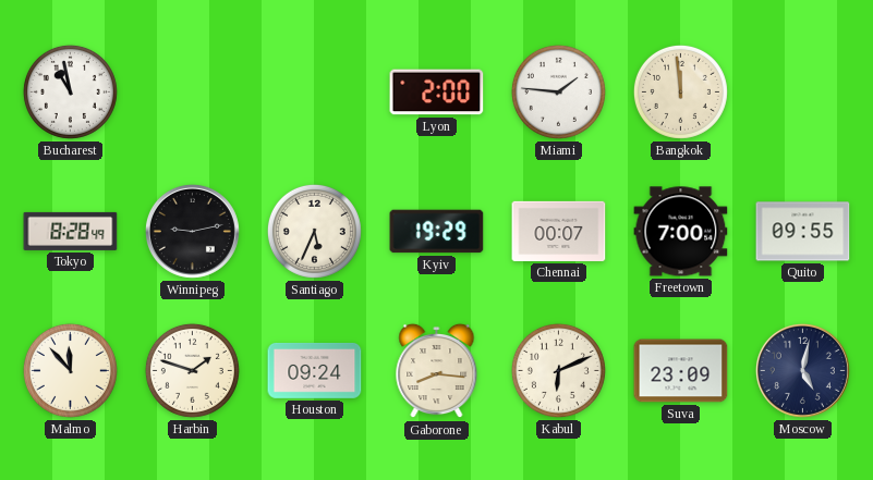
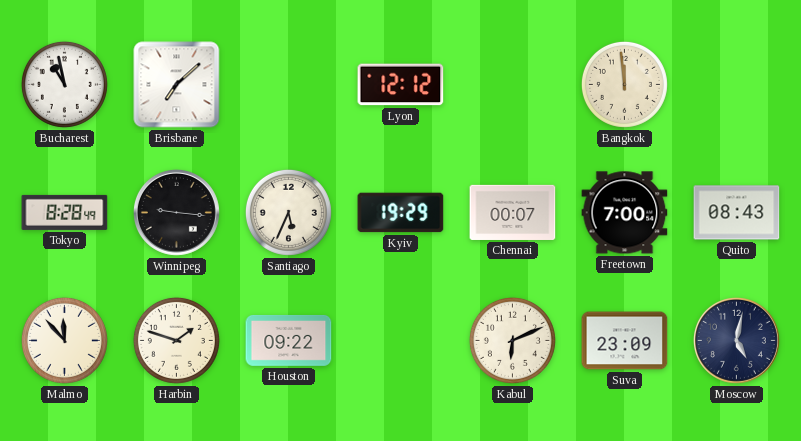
Brisbane: none -> 7:08
Lyon: 2:00 -> 12:12
Miami: 1:46 -> none
Winnipeg: 9:13 -> 9:16
Quito: 09:55 -> 08:43
Houston: 09:24 -> 09:22
Gaborone: 8:16 -> none
